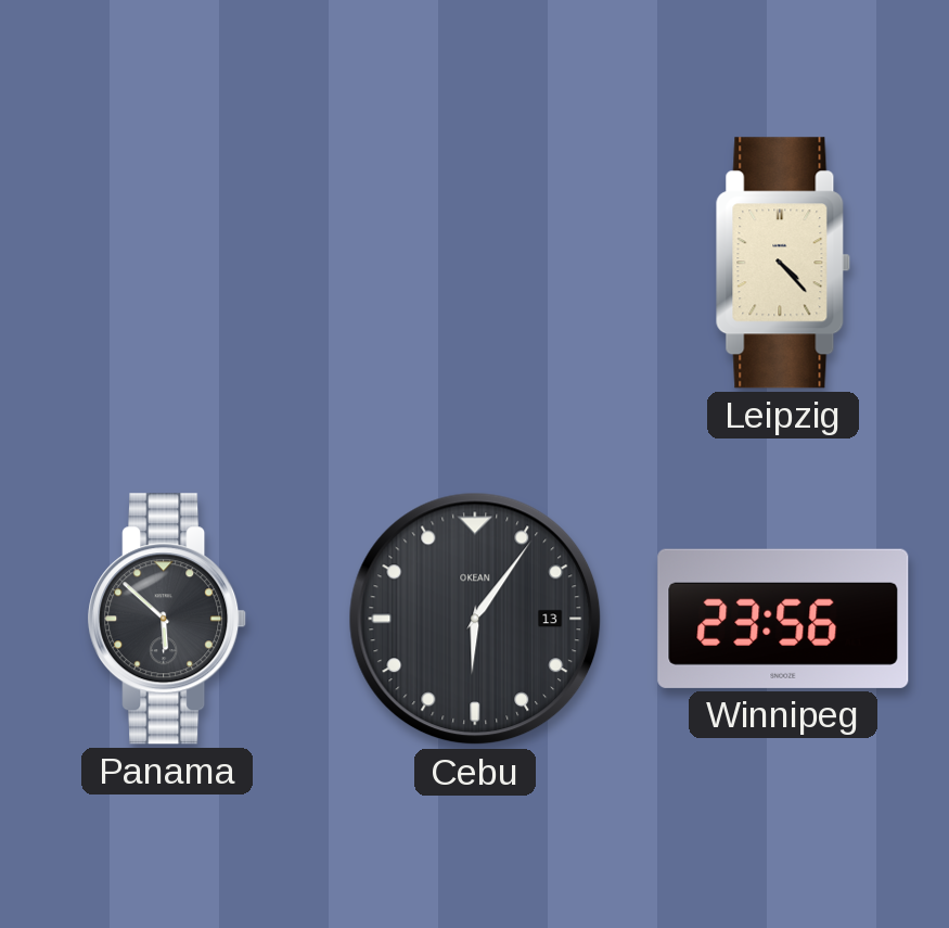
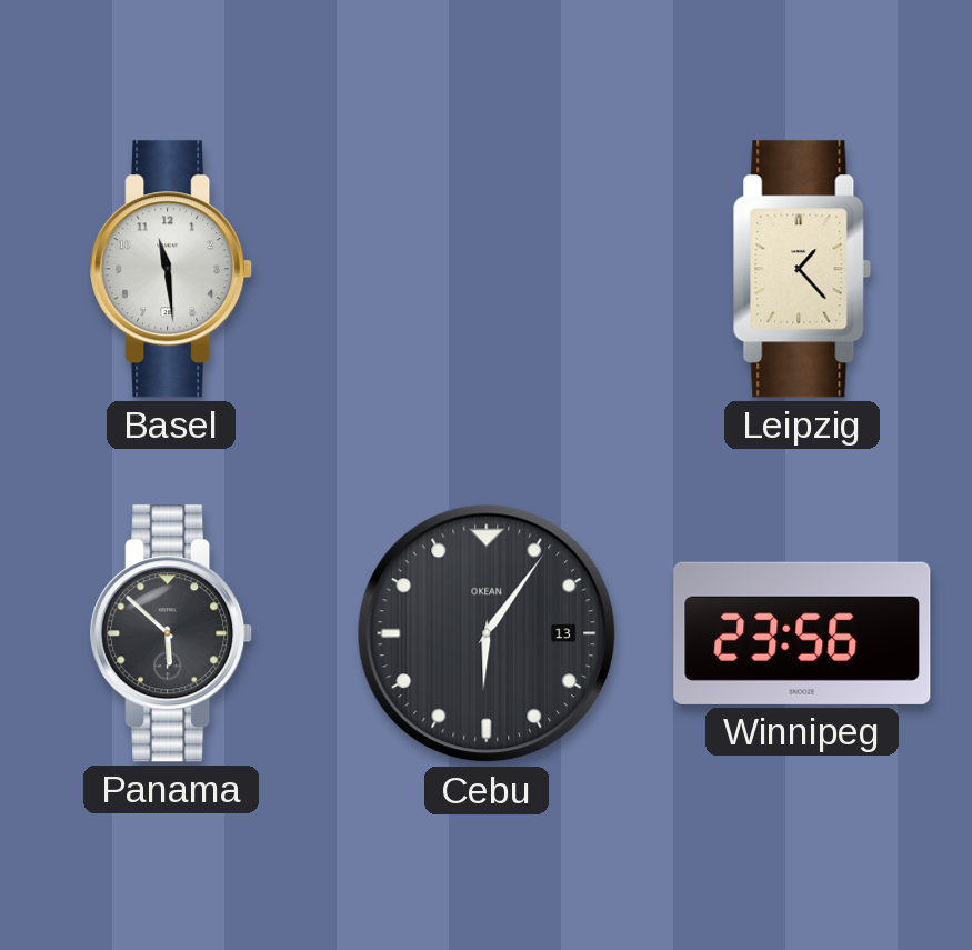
Basel: none -> 11:29
Leipzig: 4:23 -> 1:23
